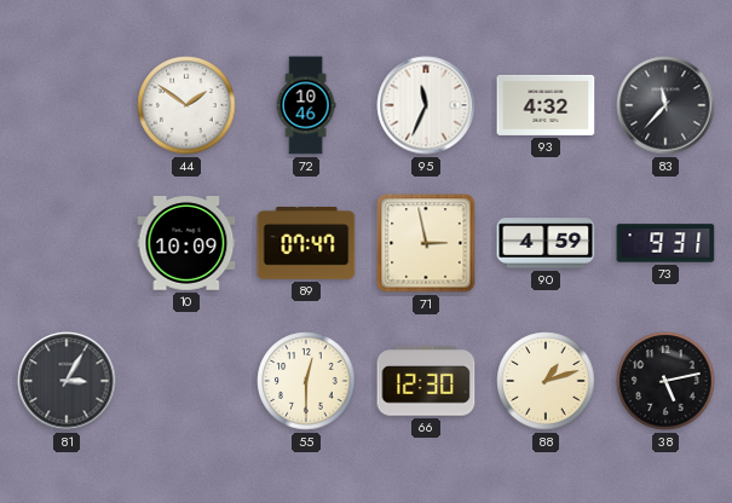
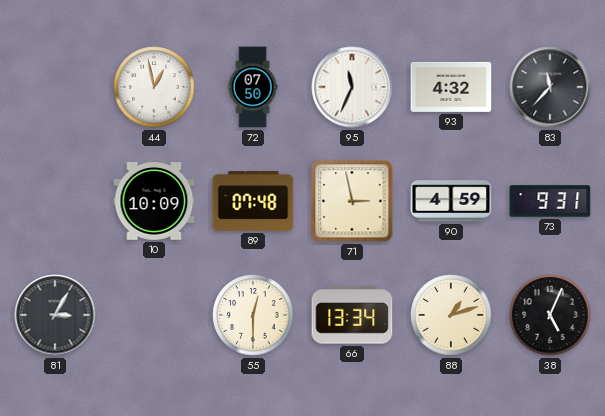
44: 1:51 -> 12:58
72: 10:46 -> 07:50
89: 07:47 -> 07:48
66: 12:30 -> 13:34
38: 5:13 -> 5:04
